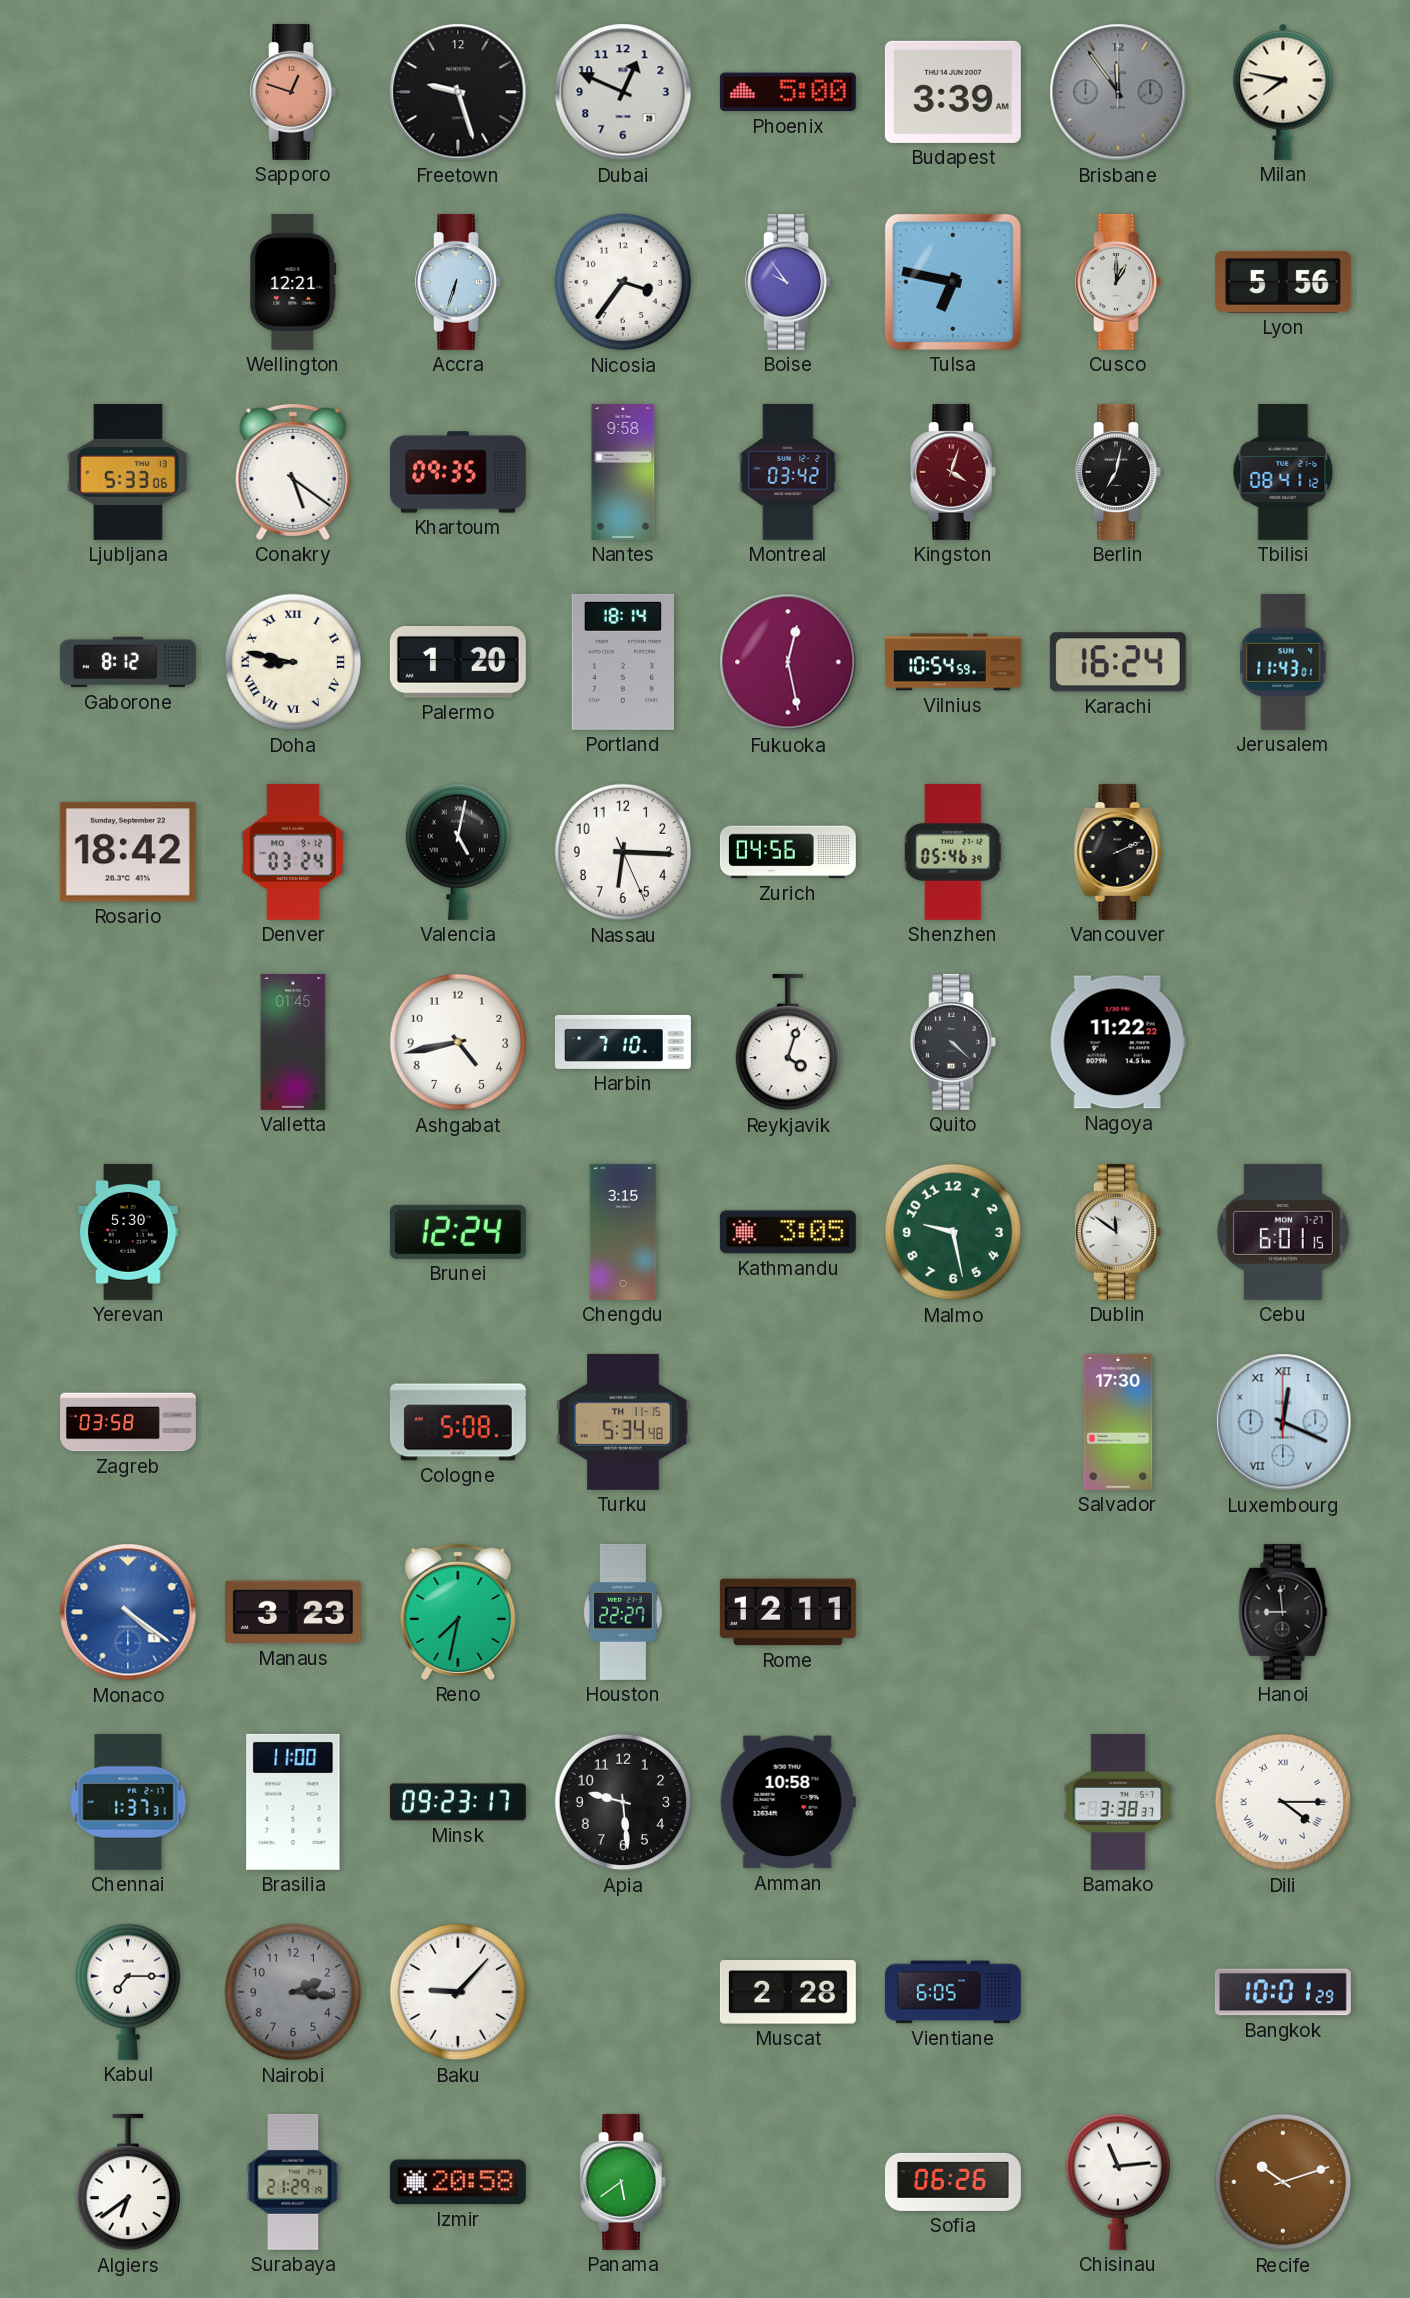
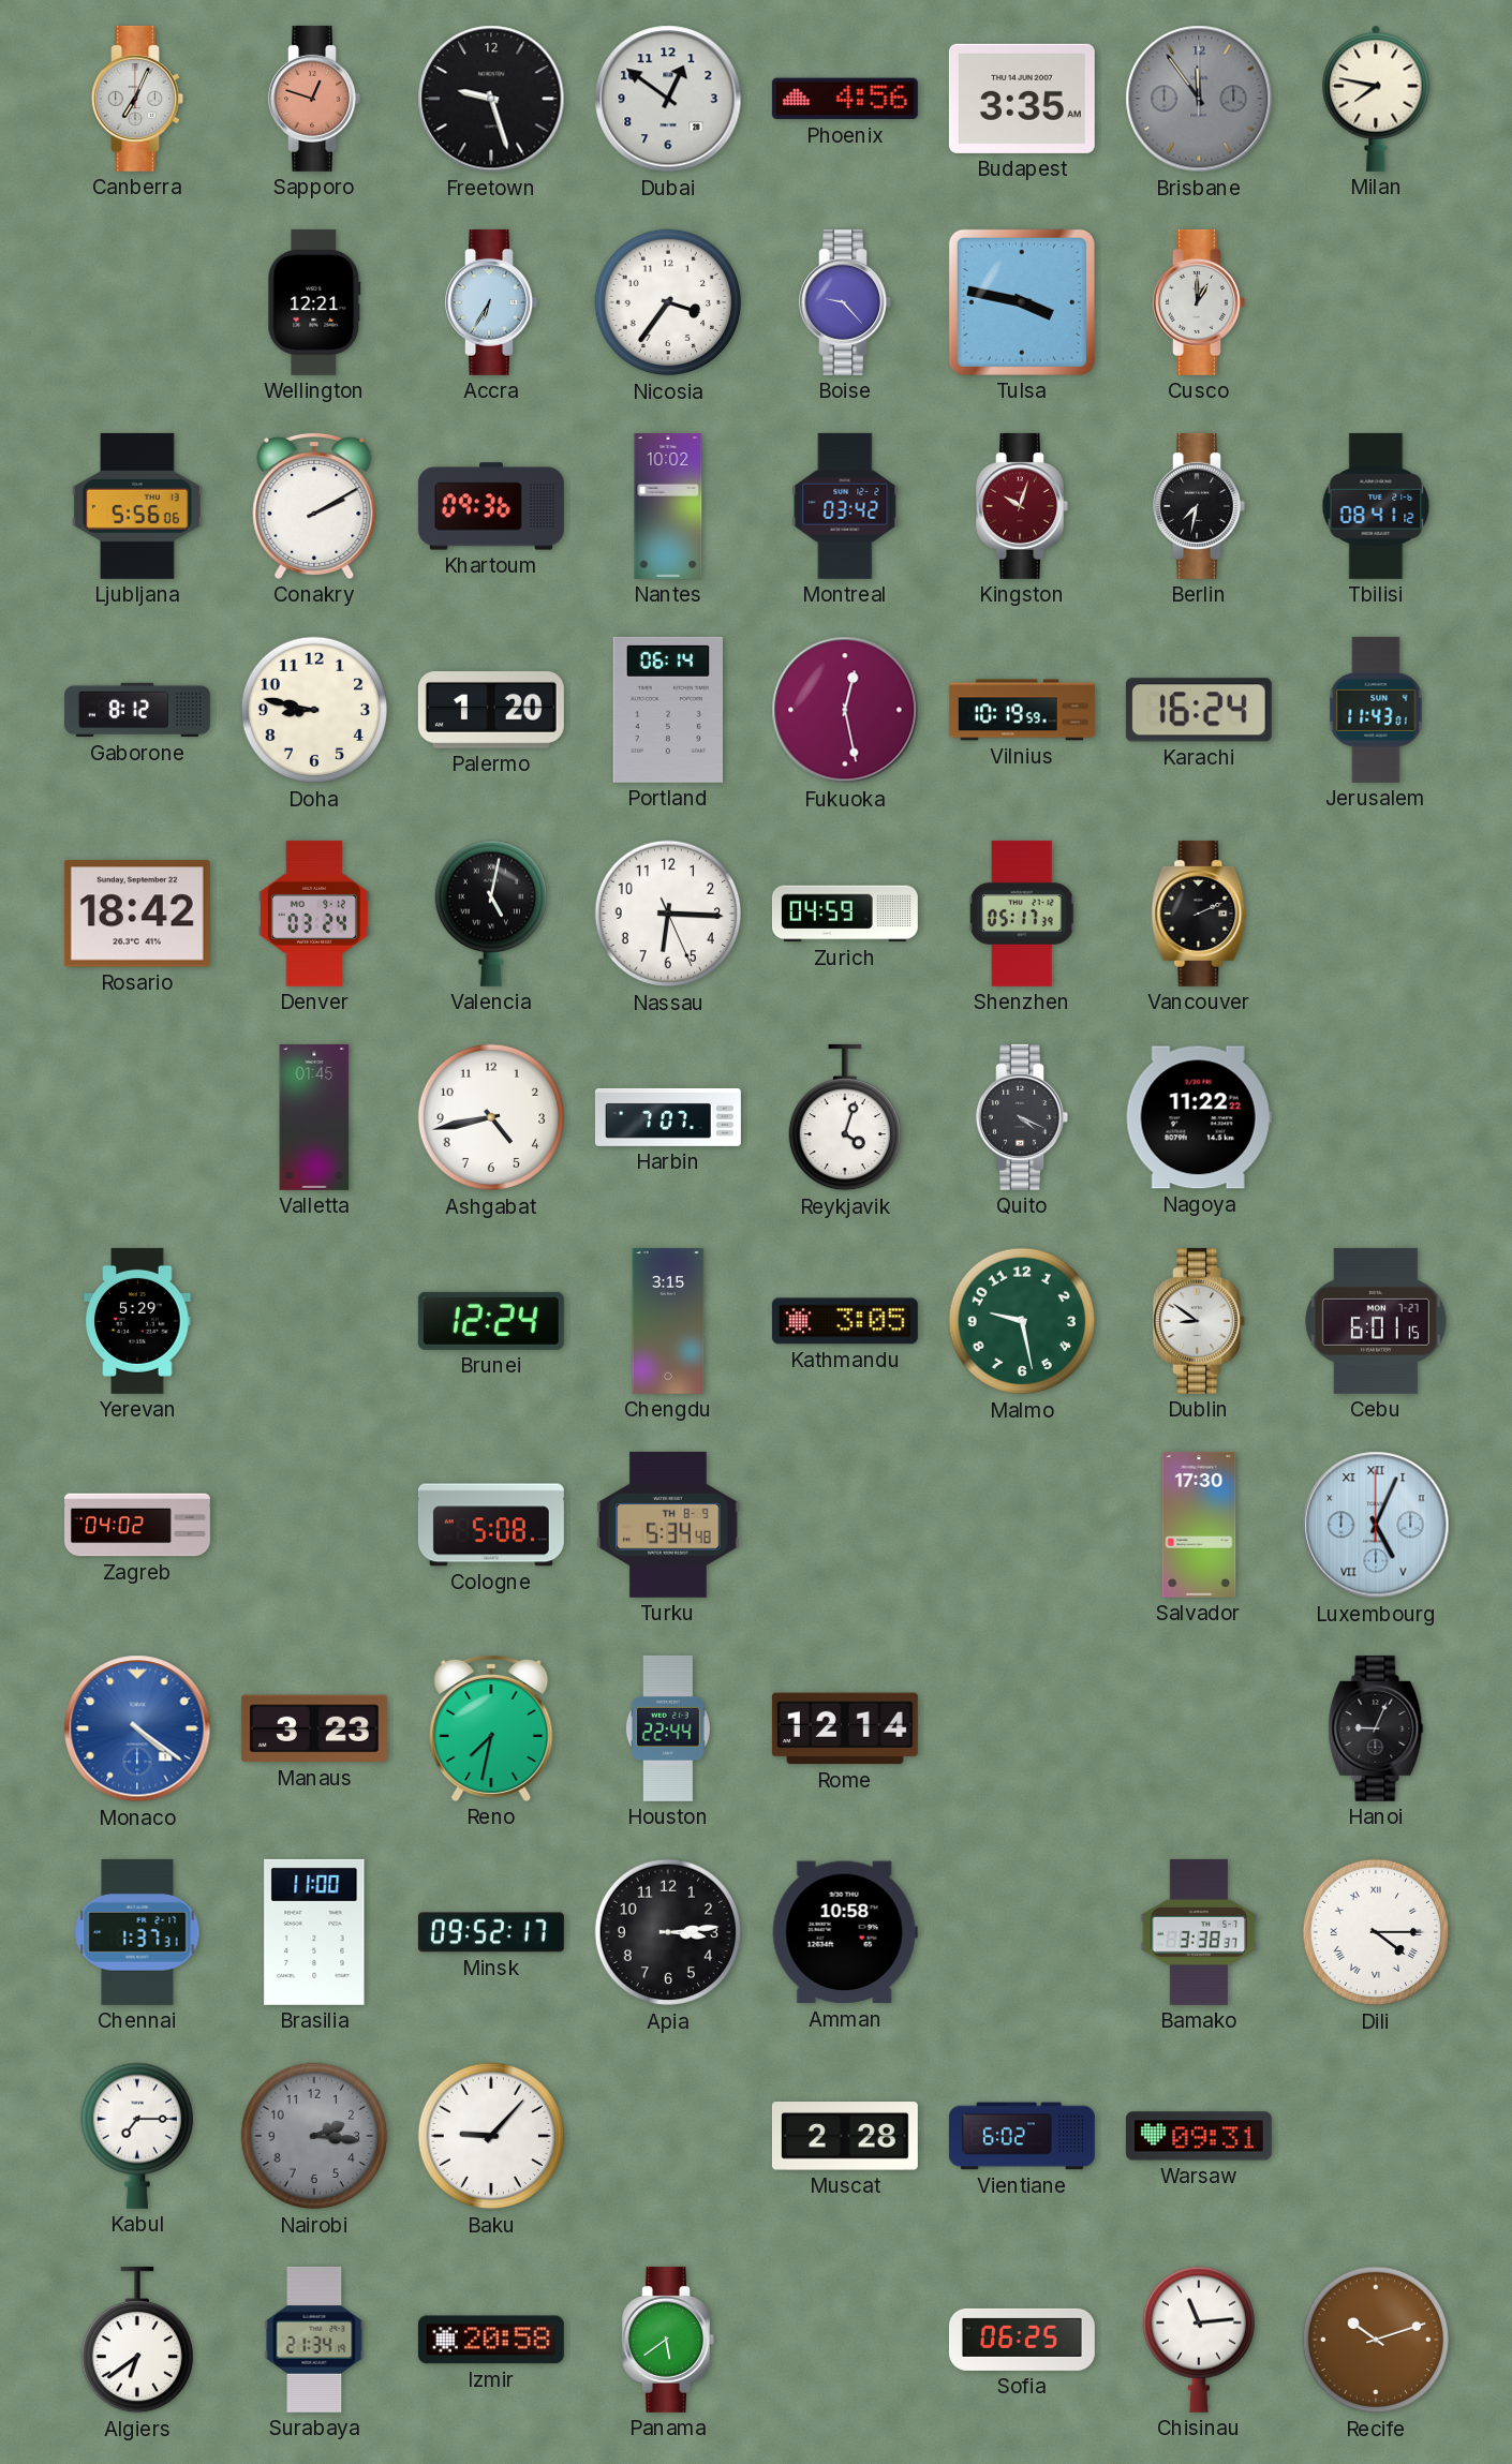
Canberra: none -> 7:04
Dubai: 12:49 -> 12:51
Phoenix: 5:00 -> 4:56
Budapest: 3:39 -> 3:35
Accra: 6:33 -> 6:35
Boise: 9:54 -> 9:23
Tulsa: 6:47 -> 3:47
Lyon: 5:56 -> none
Ljubljana: 5:33 -> 5:56
Conakry: 5:21 -> 2:10
Khartoum: 09:35 -> 09:36
Nantes: 9:58 -> 10:02
Kingston: 4:03 -> 10:03
Berlin: 7:02 -> 7:32
Doha numerals: Roman -> Arabic
Portland: 18:14 -> 06:14
Vilnius: 10:54 -> 10:19
Zurich: 04:56 -> 04:59
Shenzhen: 05:46 -> 05:17
Harbin: 7:10 -> 7:07
Quito: 4:22 -> 4:19
Yerevan: 5:30 -> 5:29
Dublin: 11:51 -> 8:51
Zagreb: 03:58 -> 04:02
Turku date: TH 11-15 -> TH 8-9
Luxembourg: 12:19 -> 5:04
Houston: 22:27 -> 22:44
Rome: 12:11 -> 12:14
Hanoi: 8:59 -> 9:04
Minsk: 09:23 -> 09:52
Apia: 9:29 -> 3:14
Vientiane: 6:05 -> 6:02
Warsaw: none -> 09:31
Bangkok: 10:01 -> none
Surabaya: 21:29 -> 21:34
Sofia: 06:26 -> 06:25
